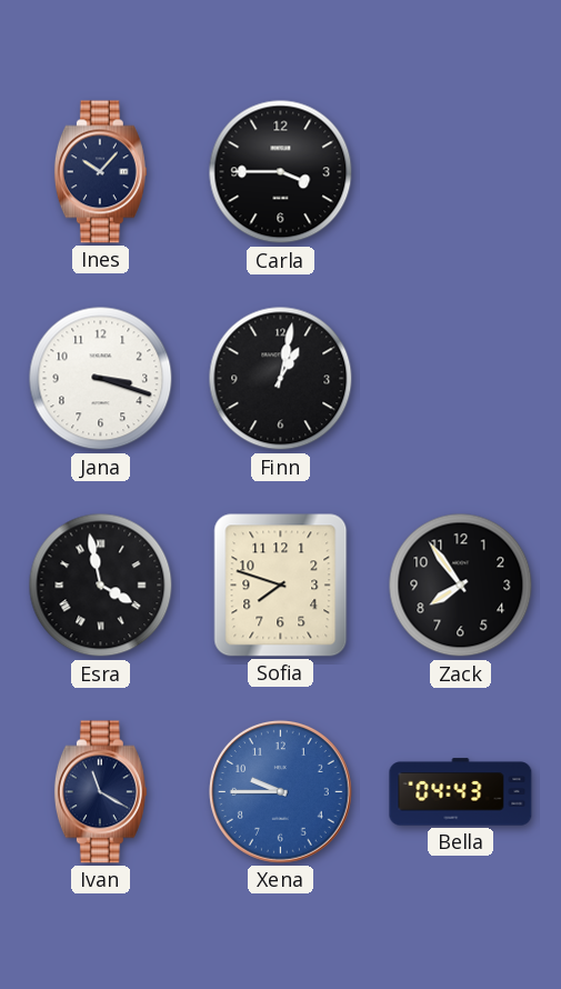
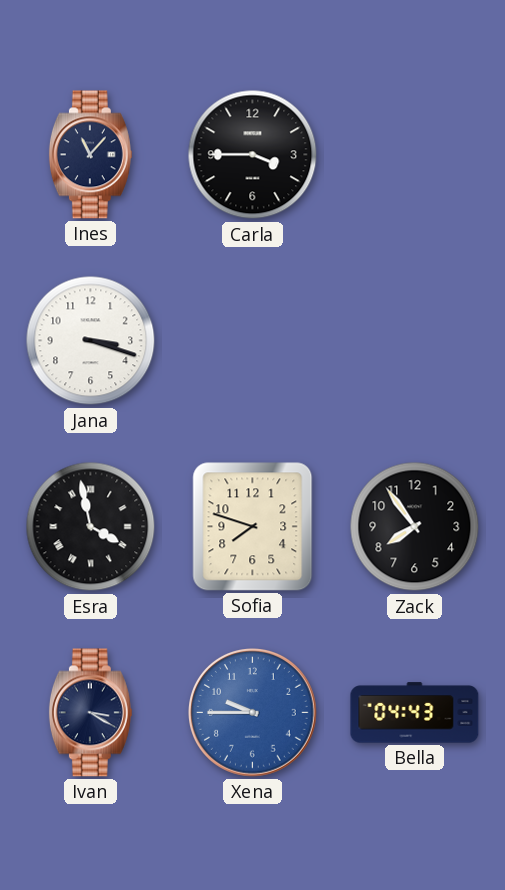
Ines: 10:07 -> 11:07
Finn: 1:02 -> none
Ivan: 11:20 -> 3:20
